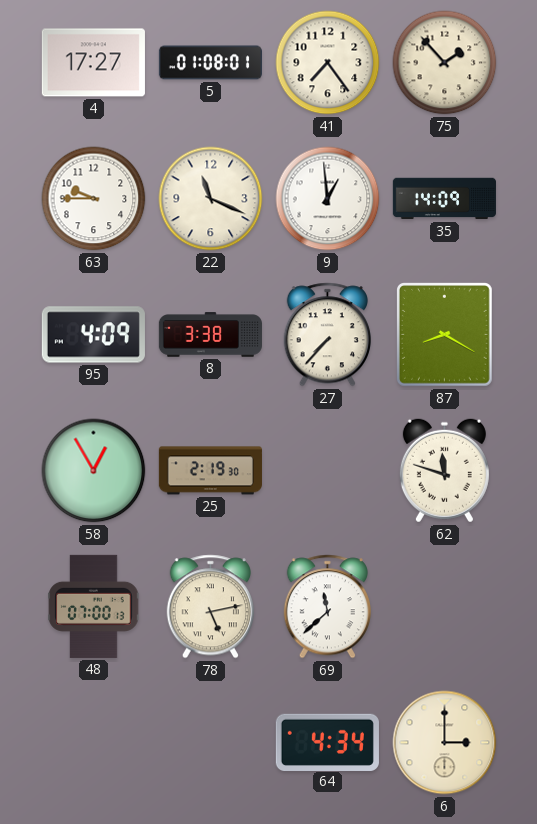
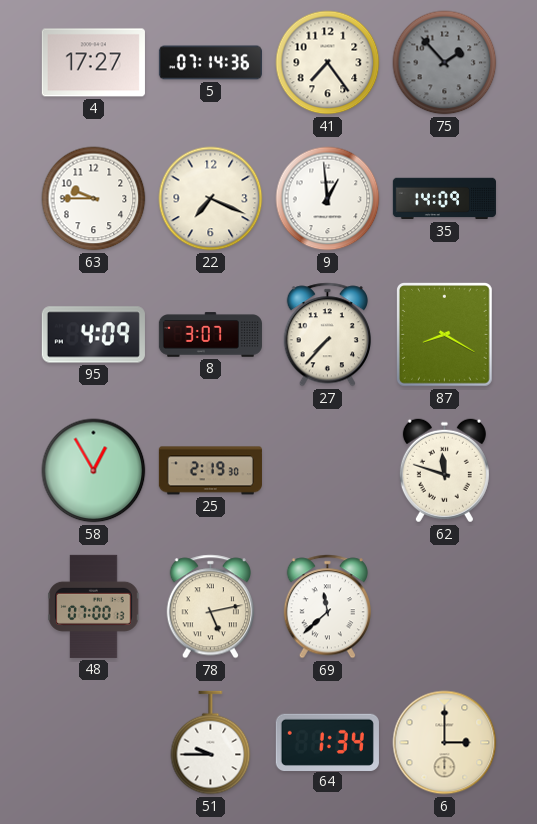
5: 01:08 -> 07:14
75 dial: cream -> grey
22: 11:19 -> 7:19
8: 3:38 -> 3:07
51: none -> 9:45
64: 4:34 -> 1:34
